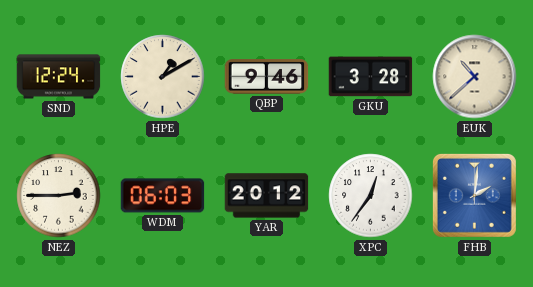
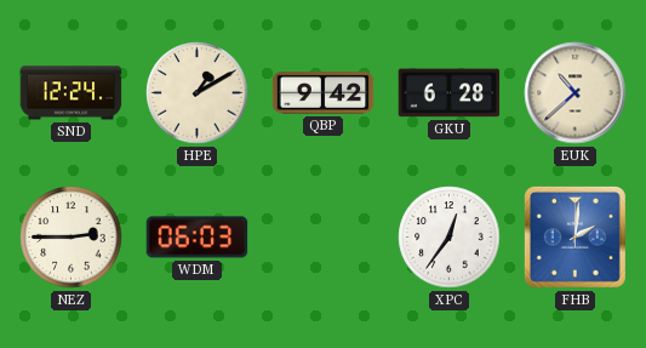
QBP: 9:46 -> 9:42
GKU: 3:28 -> 6:28
YAR: 20:12 -> none
